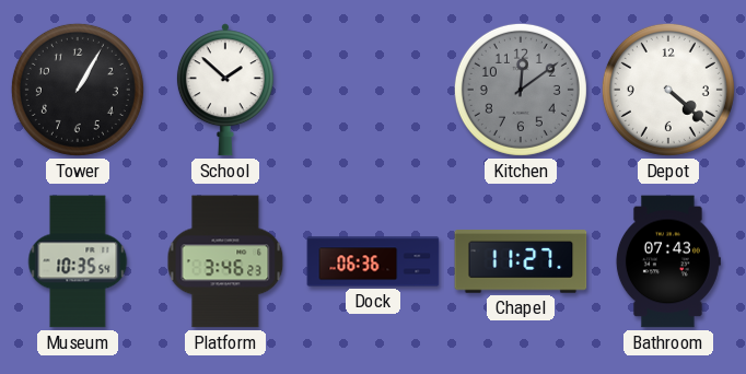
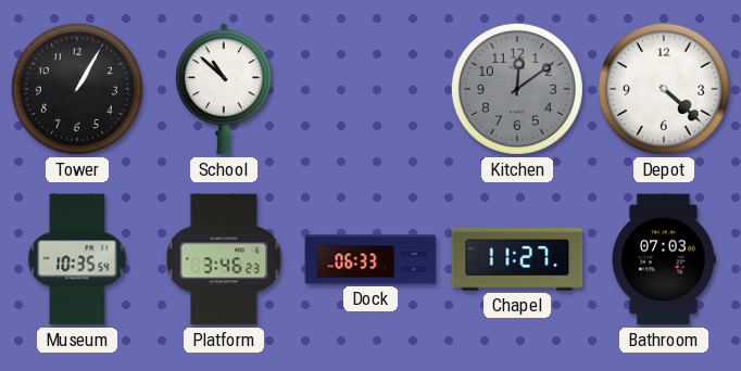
School: 1:52 -> 10:52
Dock: 06:36 -> 06:33
Bathroom: 07:43 -> 07:03
